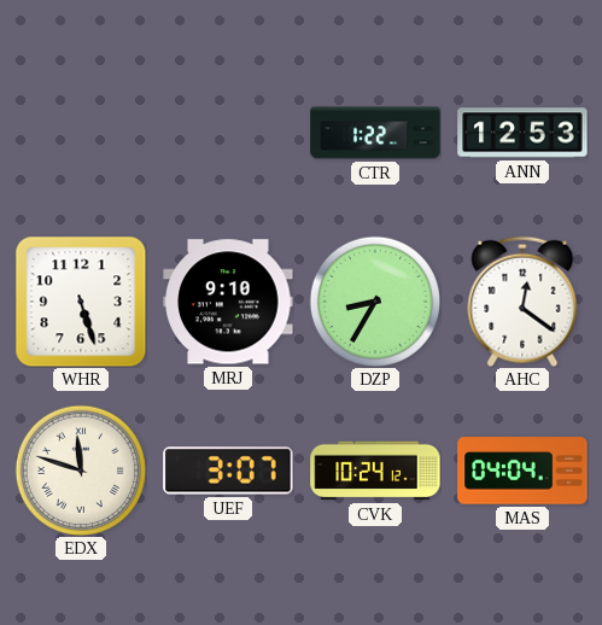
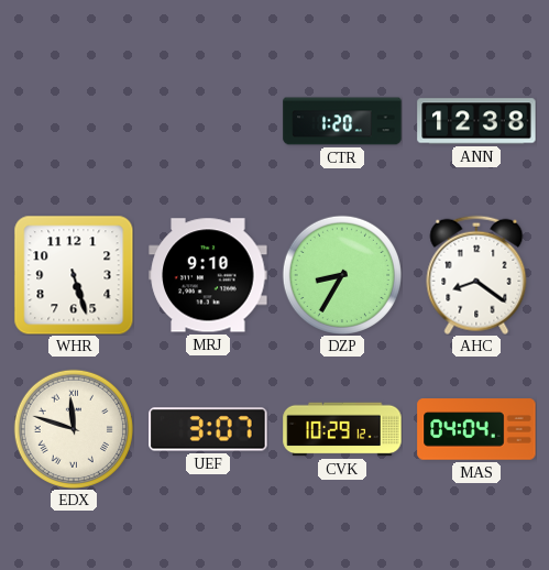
CTR: 1:22 -> 1:20
ANN: 12:53 -> 12:38
AHC: 12:21 -> 8:21
CVK: 10:24 -> 10:29
